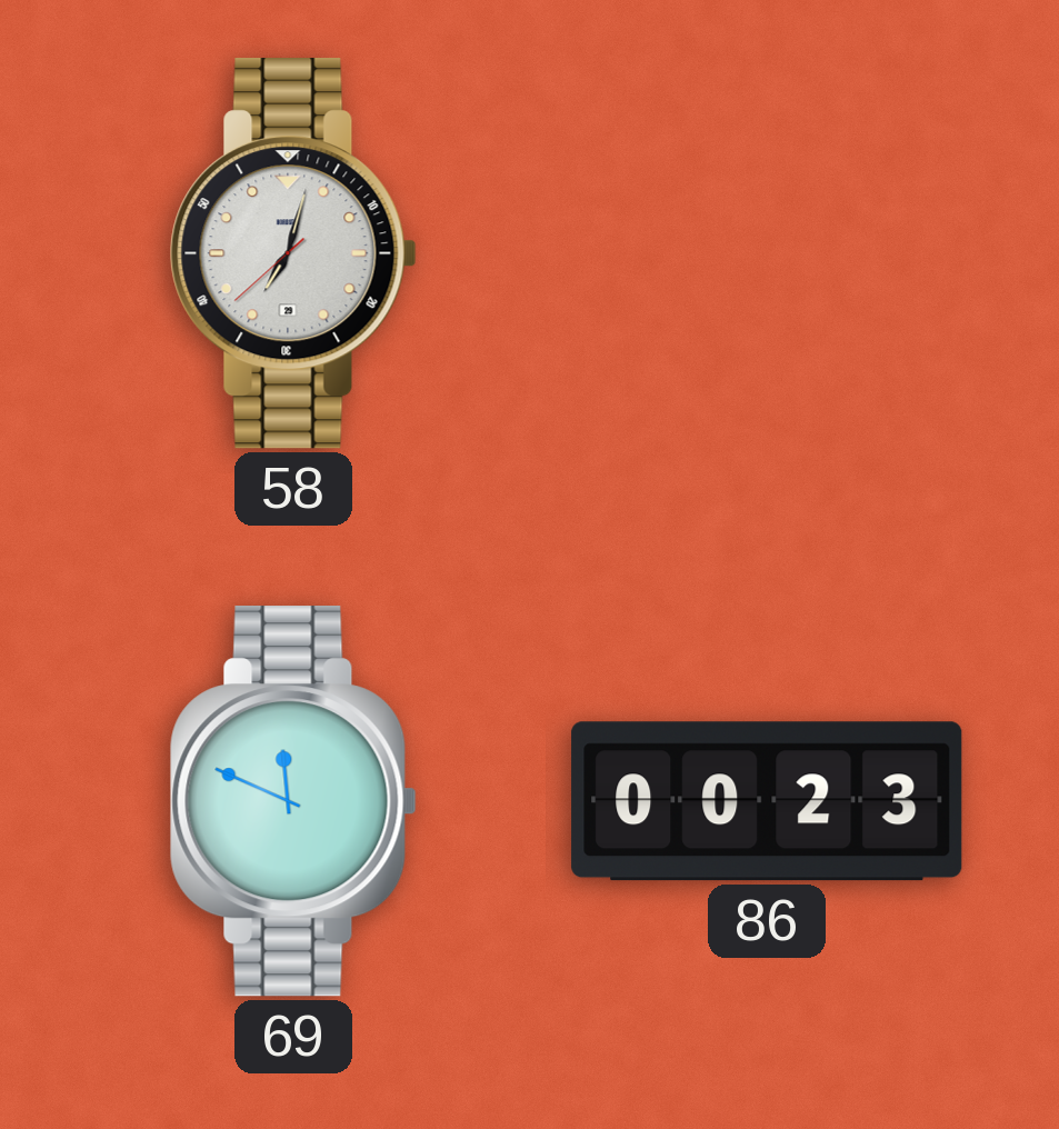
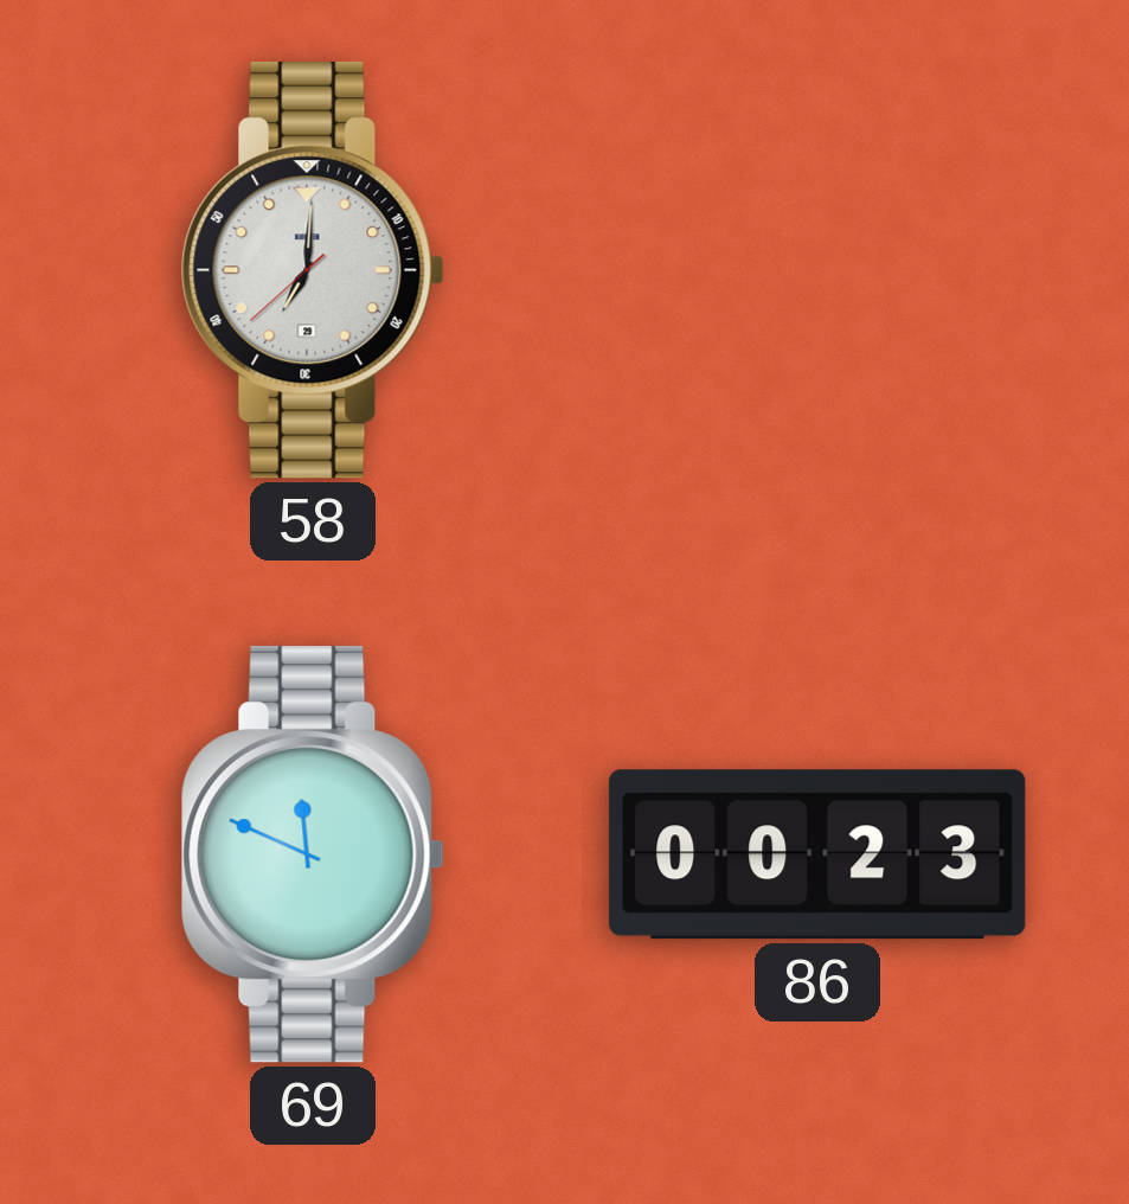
58: 7:02 -> 7:00
